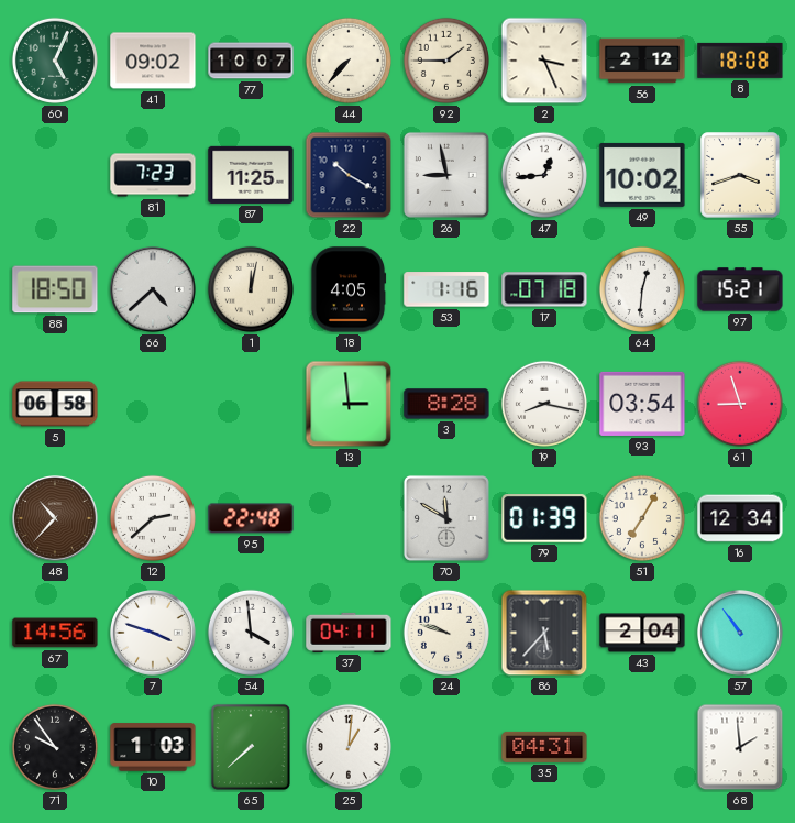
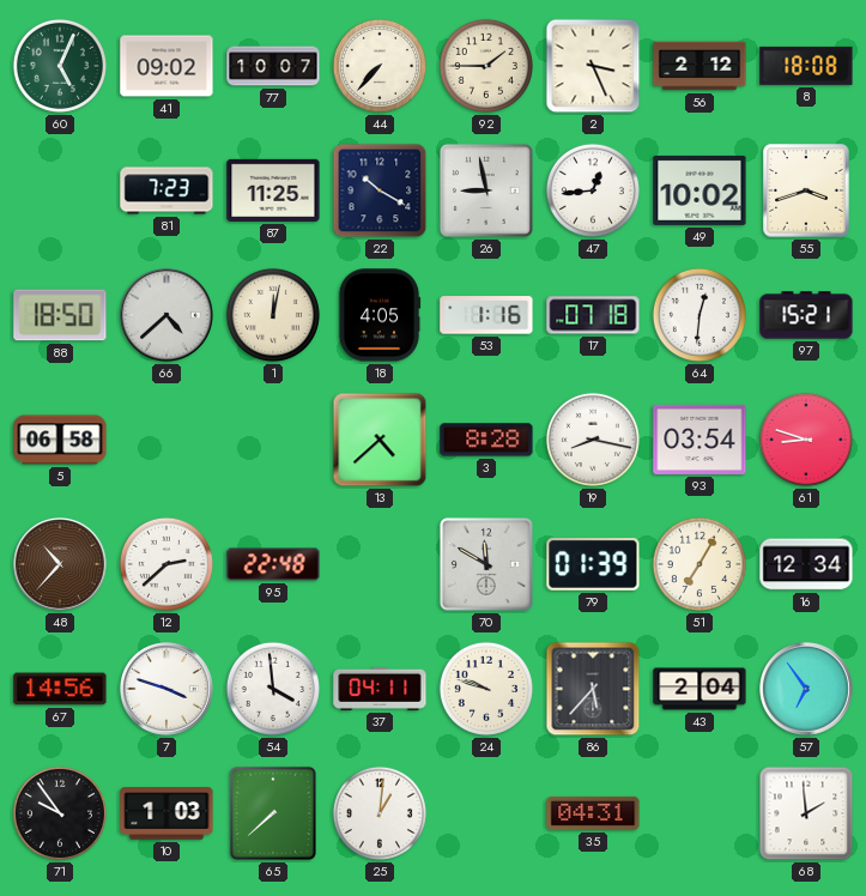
13: 2:59 -> 4:38
61: 8:57 -> 8:48
57: 10:54 -> 6:54
